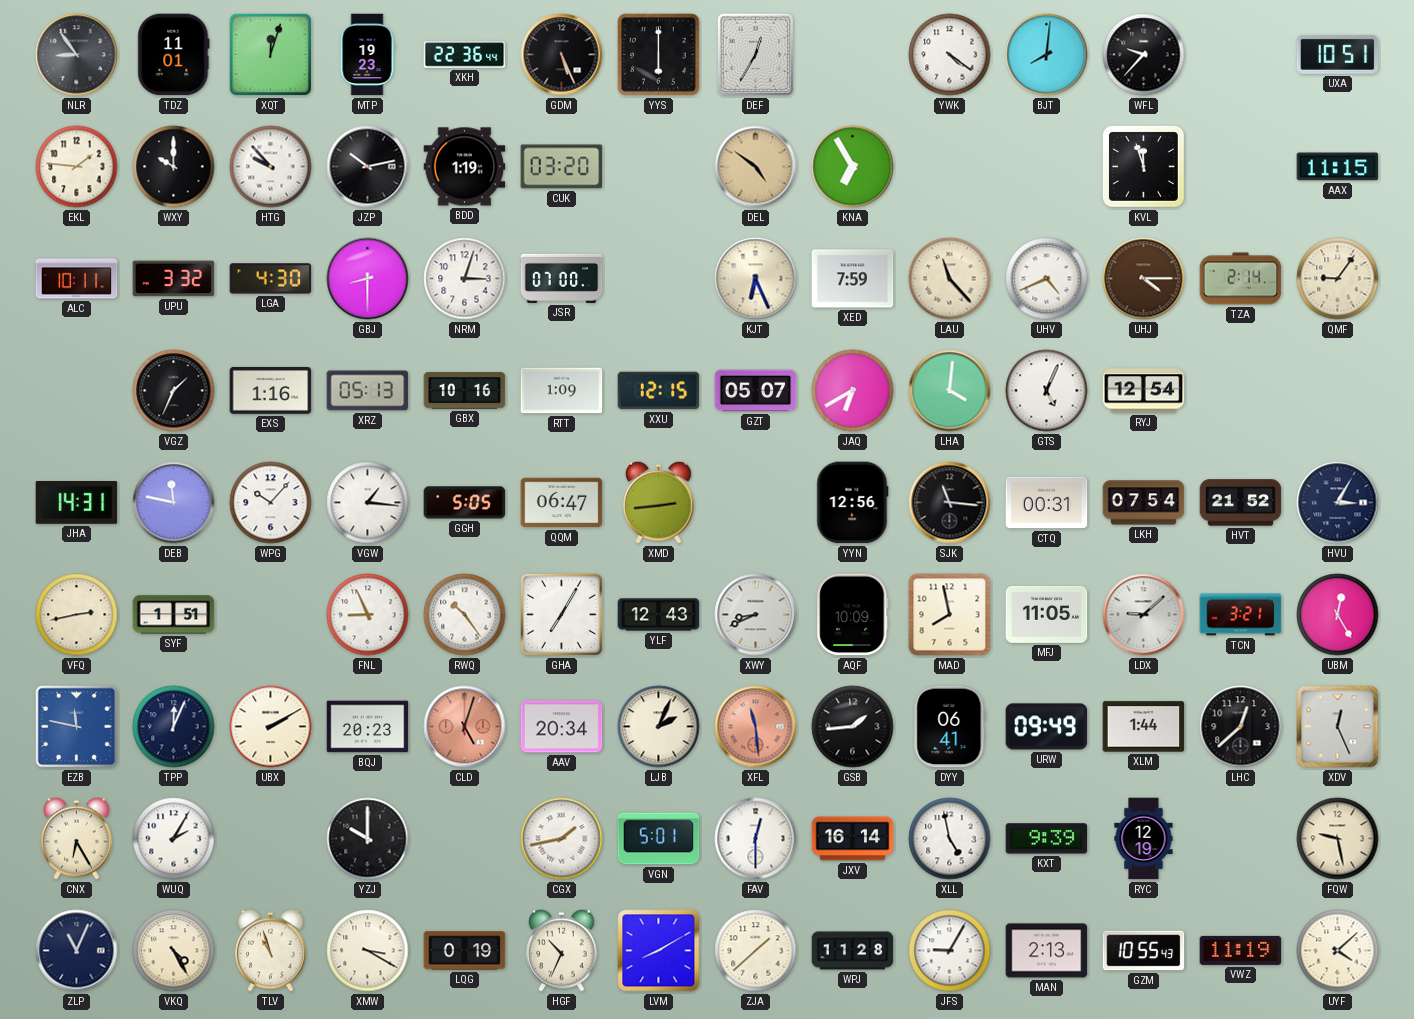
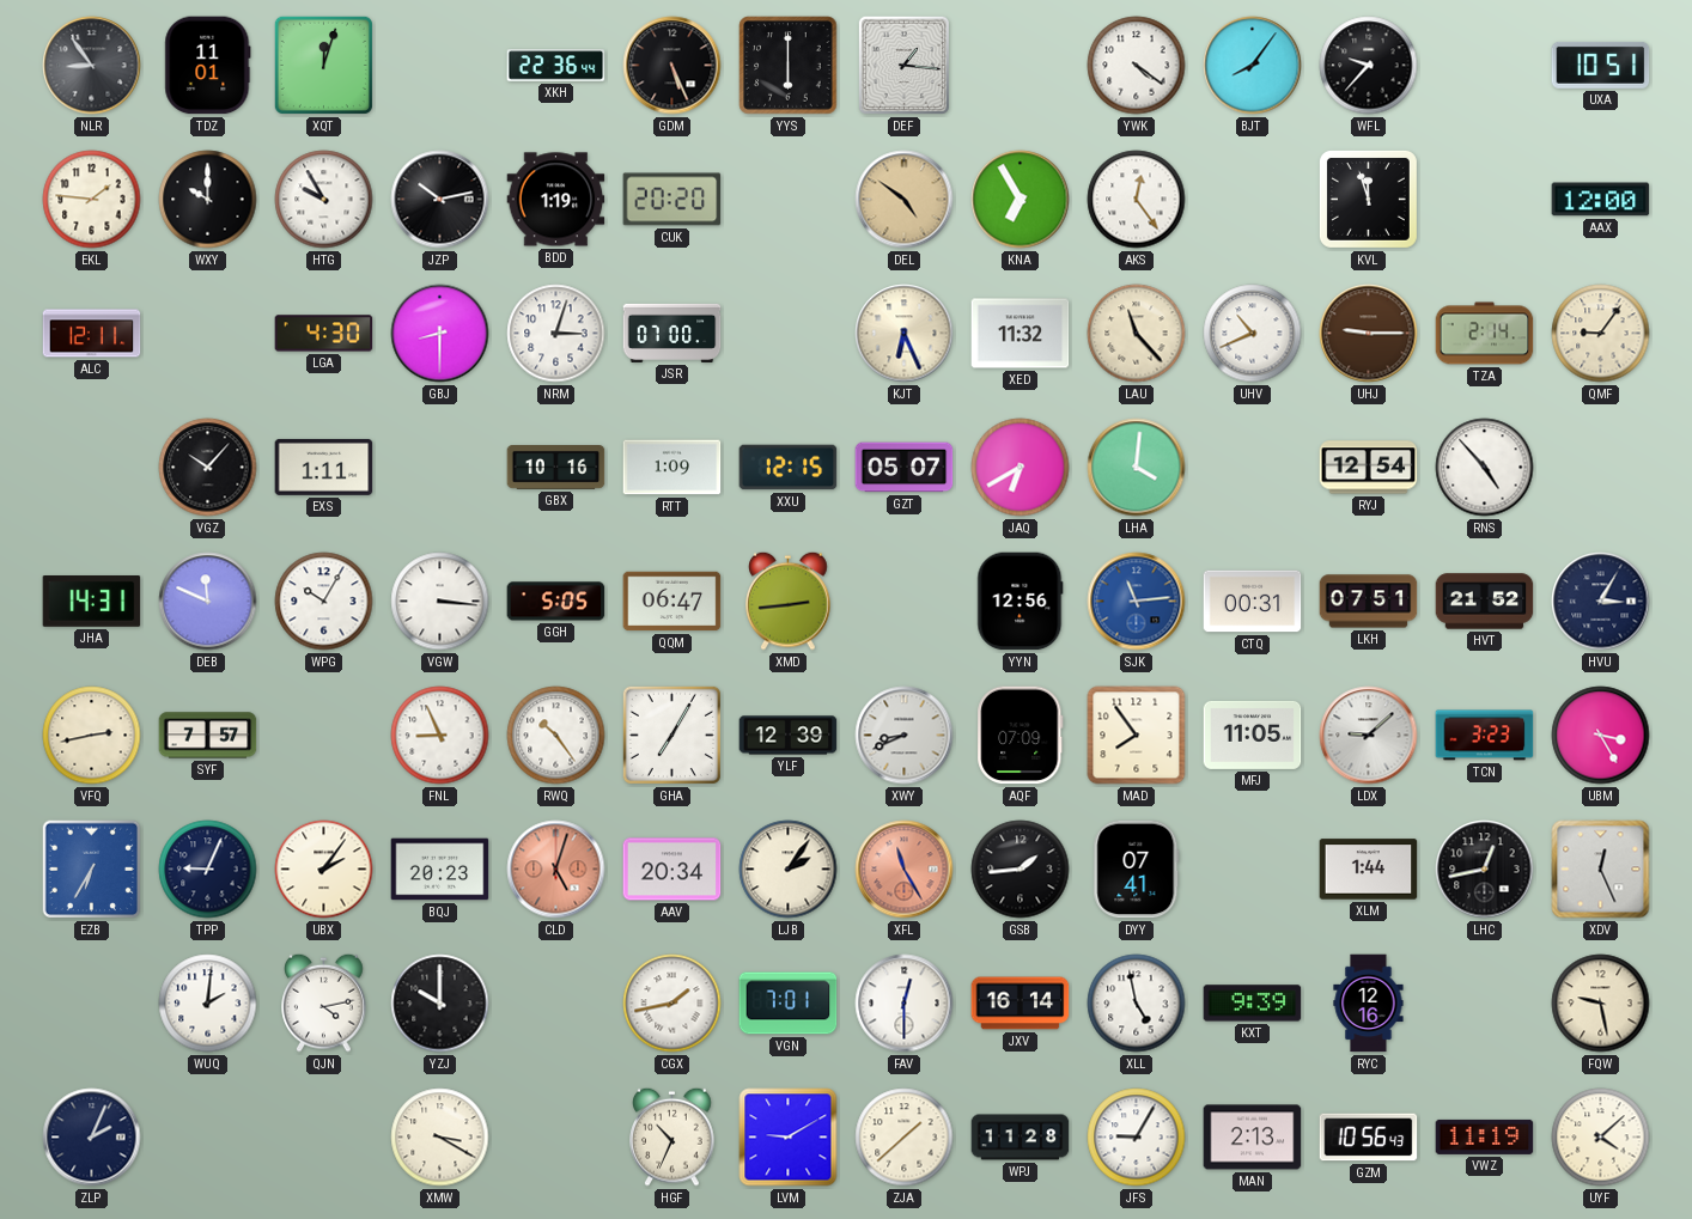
MTP: 19:23 -> none
DEF: 12:35 -> 1:16
BJT: 8:01 -> 8:06
HTG: 9:53 -> 9:55
CUK: 03:20 -> 20:20
AKS: none -> 12:24
AAX: 11:15 -> 12:00
ALC: 10:11 -> 12:11
UPU: 3:32 -> none
XED: 7:59 -> 11:32
UHV: 4:41 -> 10:41
UHJ: 4:15 -> 9:15
VGZ: 1:34 -> 10:07
EXS: 1:16 -> 1:11
XRZ: 05:13 -> none
GTS: 5:04 -> none
RNS: none -> 4:53
DEB: 11:47 -> 11:49
WPG: 10:07 -> 10:05
VGW: 1:16 -> 3:16
SJK: 11:16 -> 11:14
SJK dial: black -> blue
LKH: 07:54 -> 07:51
SYF: 1:51 -> 7:57
YLF: 12:43 -> 12:39
AQF: 10:09 -> 07:09
MAD: 7:58 -> 7:54
TCN: 3:21 -> 3:23
UBM: 12:25 -> 3:25
EZB: 11:47 -> 6:35
TPP: 12:04 -> 9:04
UBX: 2:10 -> 2:06
LJB: 2:04 -> 2:06
XFL: 11:29 -> 11:25
DYY: 06:41 -> 07:41
URW: 09:49 -> none
LHC: 12:38 -> 12:43
CNX: 6:25 -> none
WUQ: 2:05 -> 2:01
QJN: none -> 4:13
VGN: 5:01 -> 7:01
RYC: 12:19 -> 12:16
ZLP: 11:04 -> 2:04
VKQ: 4:25 -> none
TLV: 10:57 -> none
LQG: 0:19 -> none
LVM: 8:10 -> 9:10
GZM: 10:55 -> 10:56
